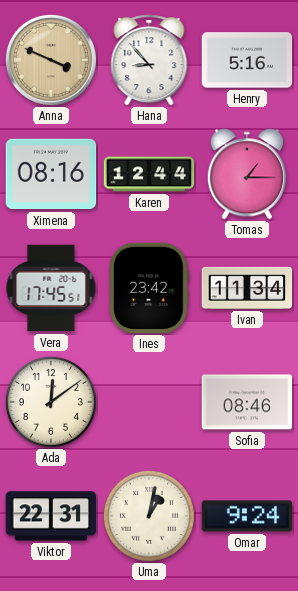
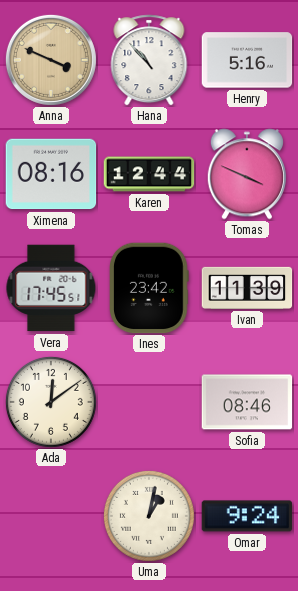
Hana: 8:53 -> 10:53
Tomas: 1:15 -> 3:49
Ivan: 11:34 -> 11:39
Viktor: 22:31 -> none
